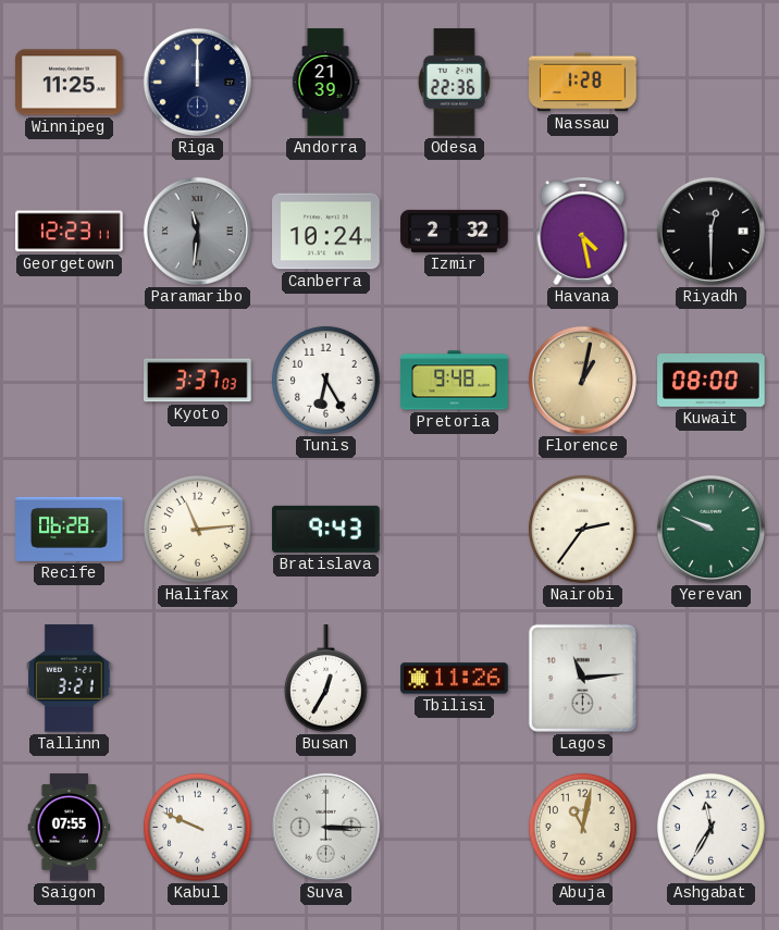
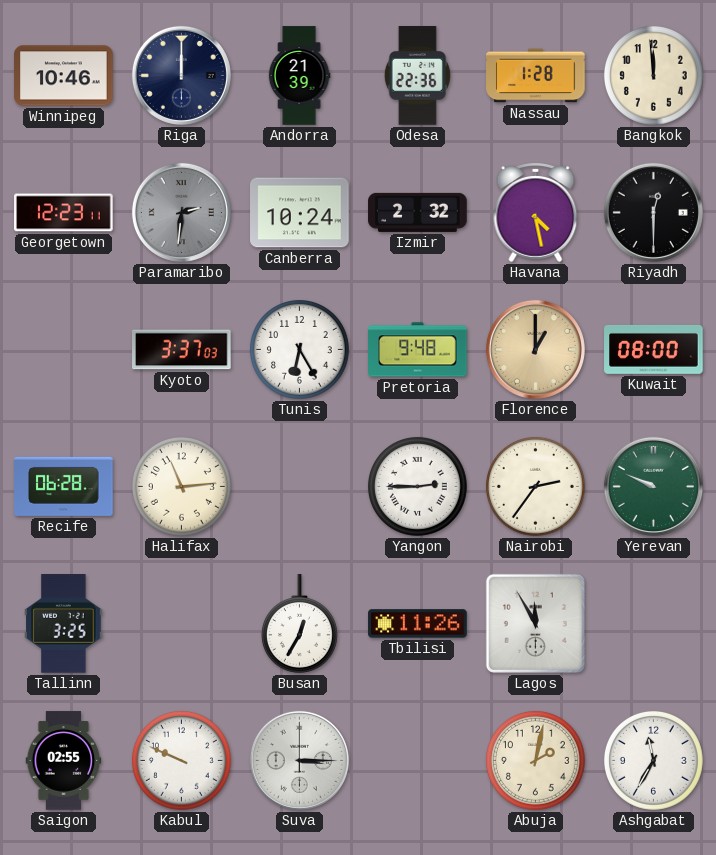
Winnipeg: 11:25 -> 10:46
Bangkok: none -> 11:59
Paramaribo: 11:31 -> 2:31
Florence: 1:02 -> 1:00
Bratislava: 9:43 -> none
Yangon: none -> 2:45
Tallinn: 3:21 -> 3:25
Lagos: 11:14 -> 11:55
Saigon: 07:55 -> 02:55
Abuja: 11:02 -> 2:02
